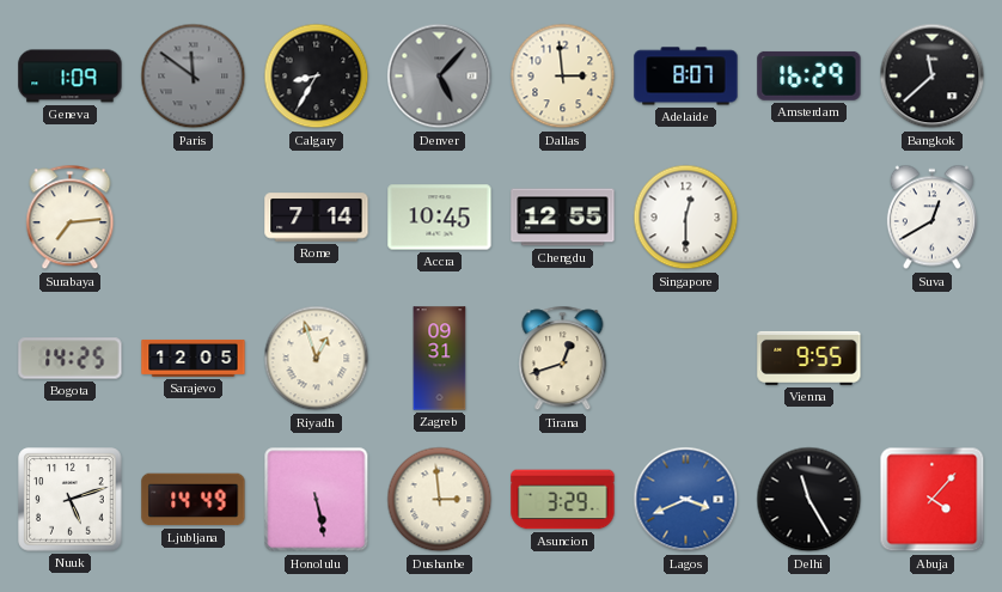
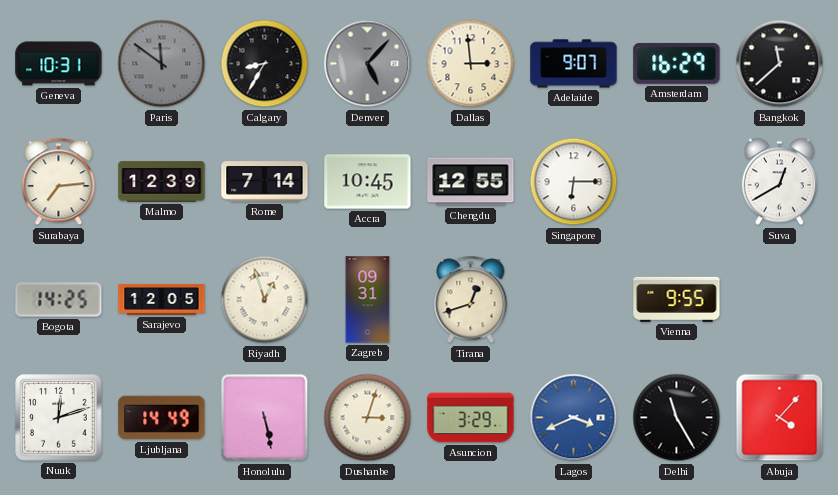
Geneva: 1:09 -> 10:31
Adelaide: 8:07 -> 9:07
Malmo: none -> 12:39
Singapore: 12:30 -> 6:15
Nuuk: 5:12 -> 12:12
Dushanbe: 2:59 -> 3:03
